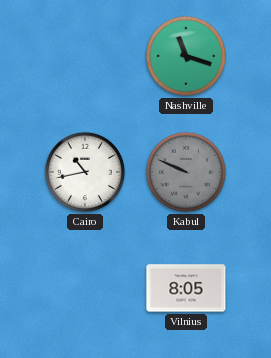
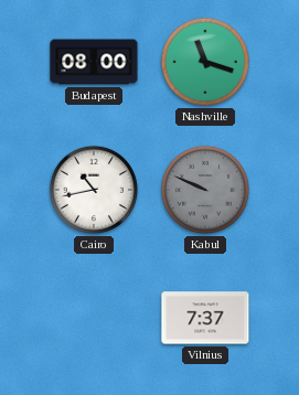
Budapest: none -> 08:00
Vilnius: 8:05 -> 7:37
